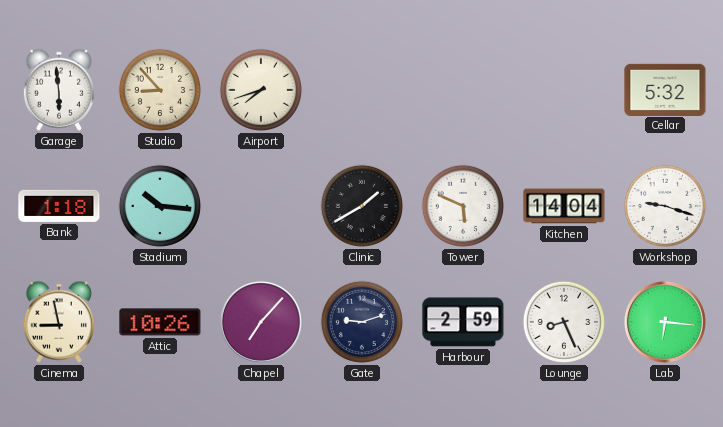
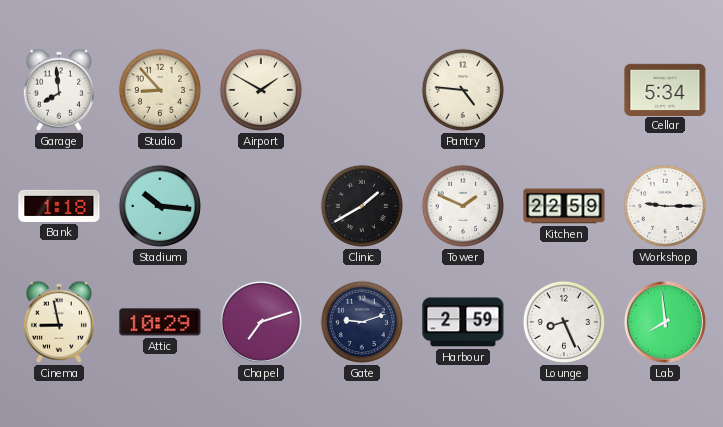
Garage: 5:59 -> 7:59
Airport: 7:42 -> 1:50
Pantry: none -> 4:46
Cellar: 5:32 -> 5:34
Tower: 5:49 -> 1:49
Kitchen: 14:04 -> 22:59
Workshop: 9:18 -> 9:15
Attic: 10:26 -> 10:29
Chapel: 7:07 -> 7:12
Lab: 6:16 -> 7:59
